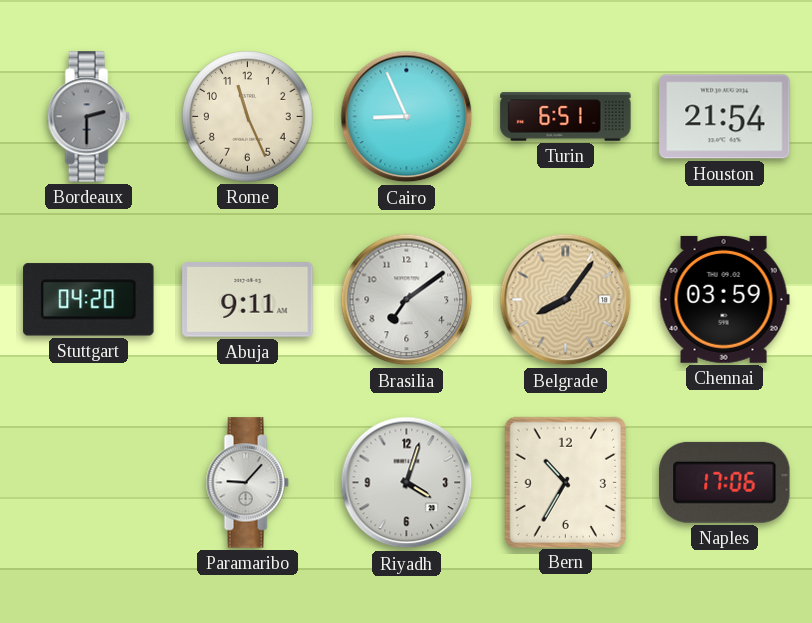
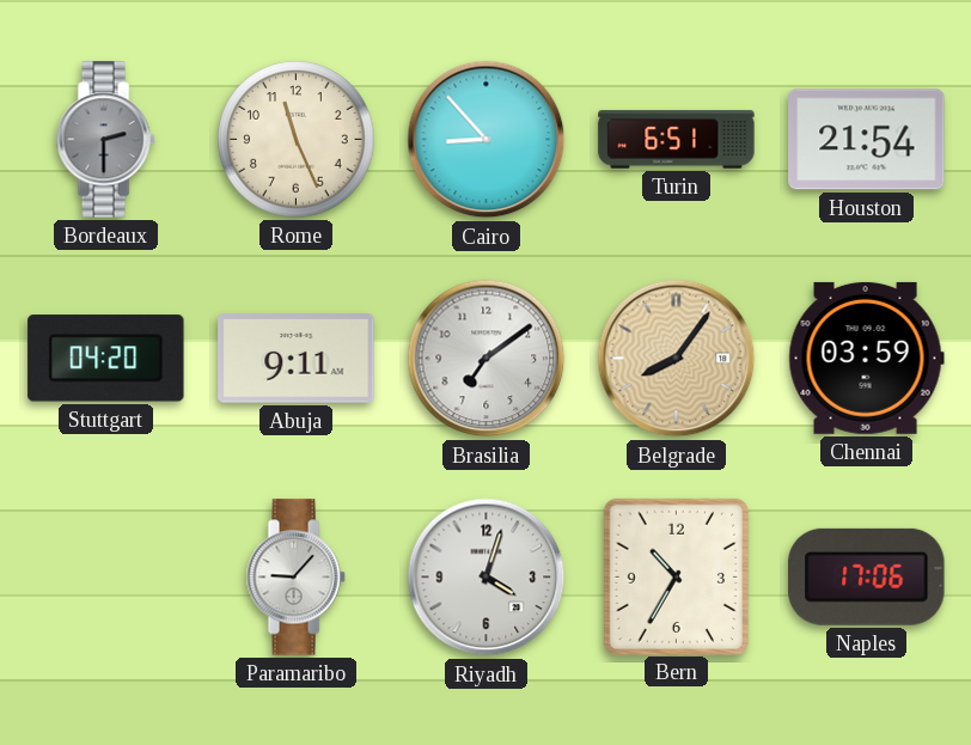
Cairo: 8:56 -> 8:53
